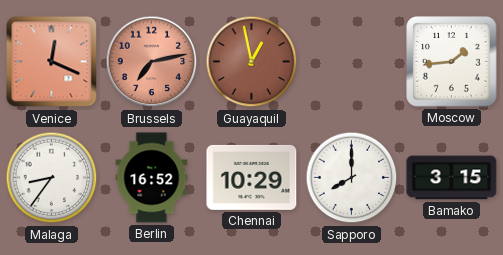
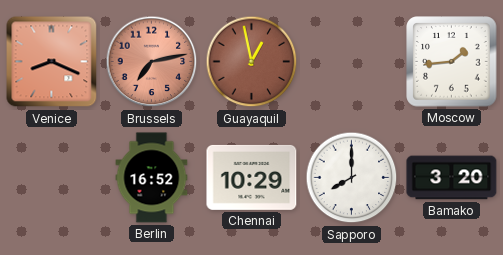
Venice: 12:19 -> 8:19
Malaga: 8:36 -> none
Bamako: 3:15 -> 3:20
